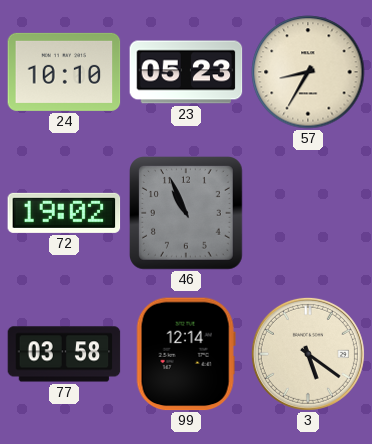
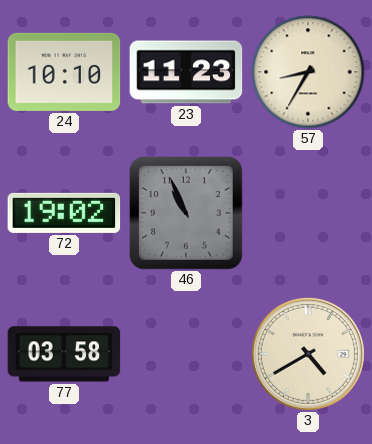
23: 05:23 -> 11:23
99: 12:14 -> none
3: 5:21 -> 4:40
